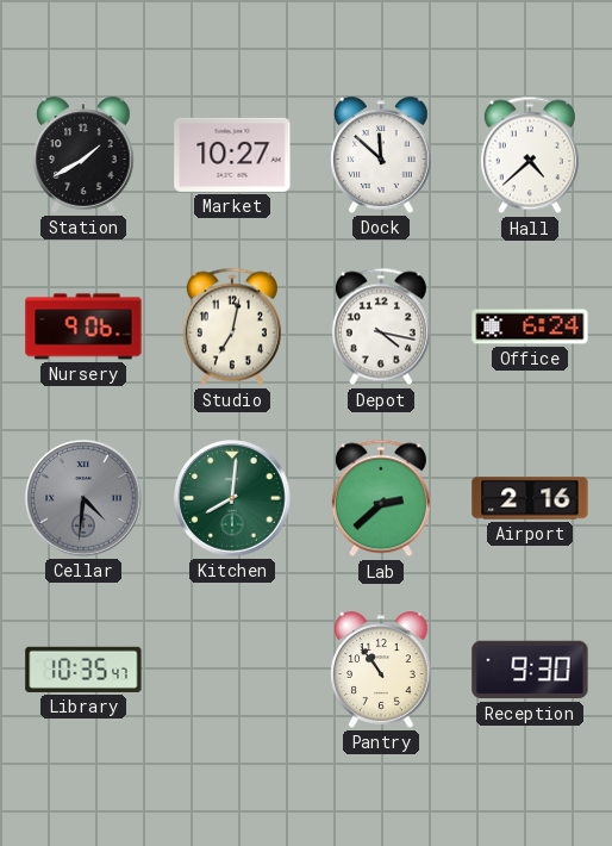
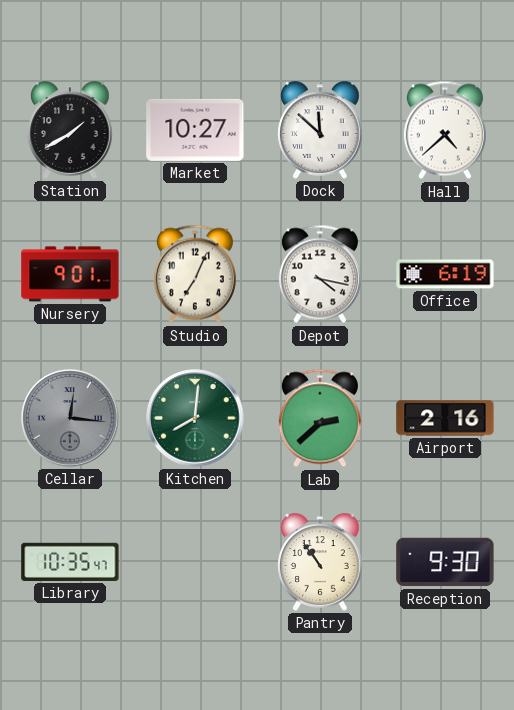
Nursery: 9:06 -> 9:01
Studio: 7:02 -> 7:04
Office: 6:24 -> 6:19
Cellar: 4:31 -> 12:16
